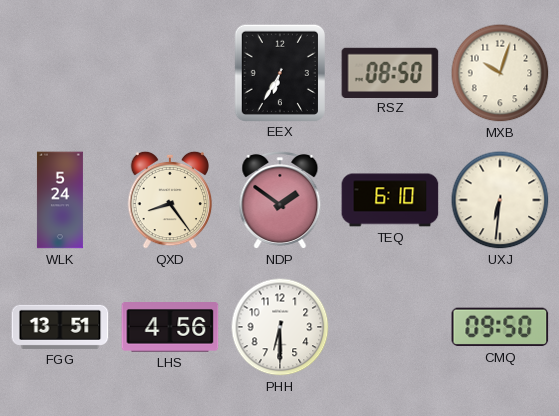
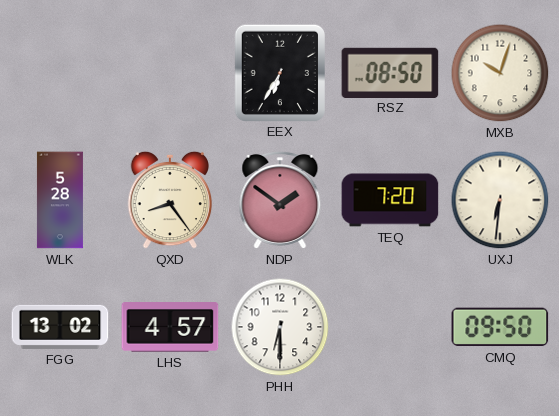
WLK: 5:24 -> 5:28
TEQ: 6:10 -> 7:20
FGG: 13:51 -> 13:02
LHS: 4:56 -> 4:57
